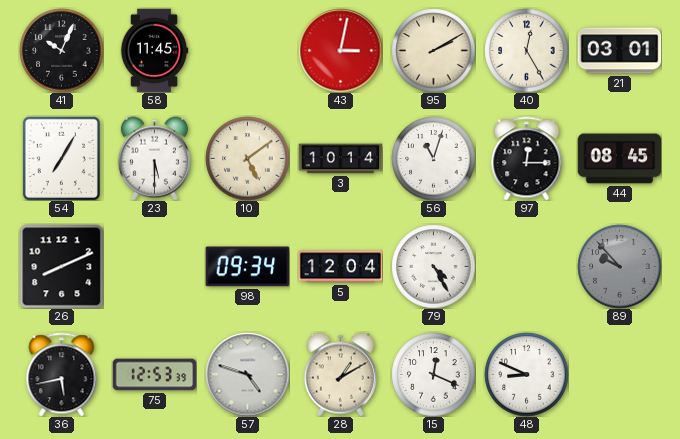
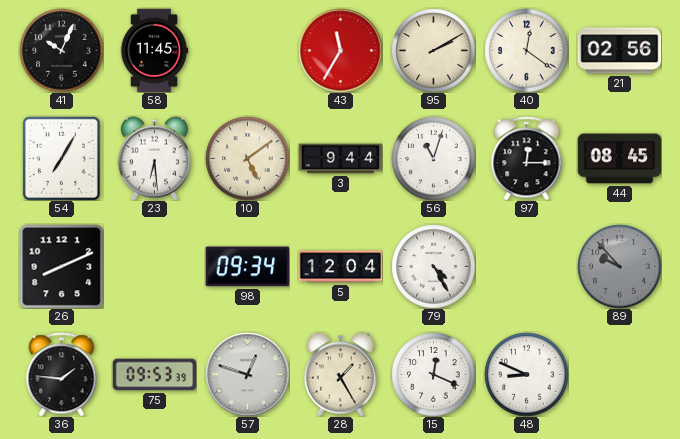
43: 3:02 -> 11:35
40: 12:25 -> 12:21
21: 03:01 -> 02:56
23: 5:30 -> 6:29
3: 10:14 -> 9:44
36: 5:43 -> 1:46
75: 12:53 -> 09:53
57: 4:48 -> 12:48
28: 1:10 -> 1:25
